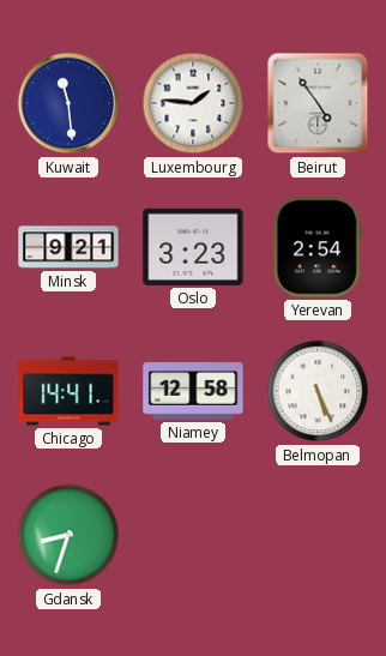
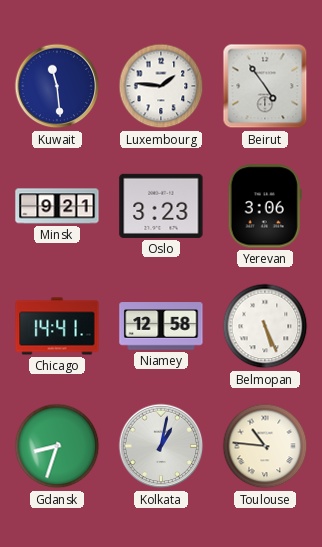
Yerevan: 2:54 -> 3:06
Kolkata: none -> 1:02
Toulouse: none -> 10:46
